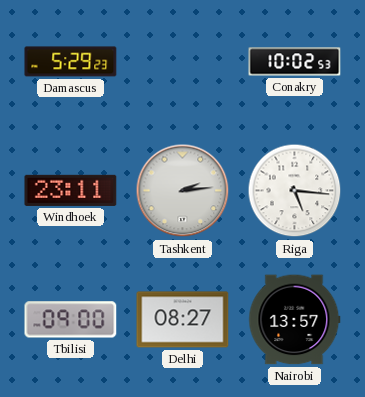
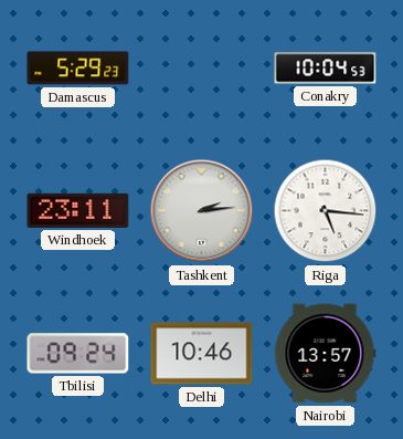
Conakry: 10:02 -> 10:04
Tbilisi: 09:00 -> 09:24
Delhi: 08:27 -> 10:46
